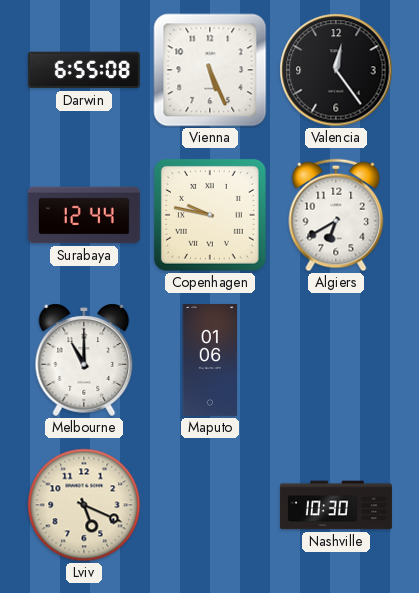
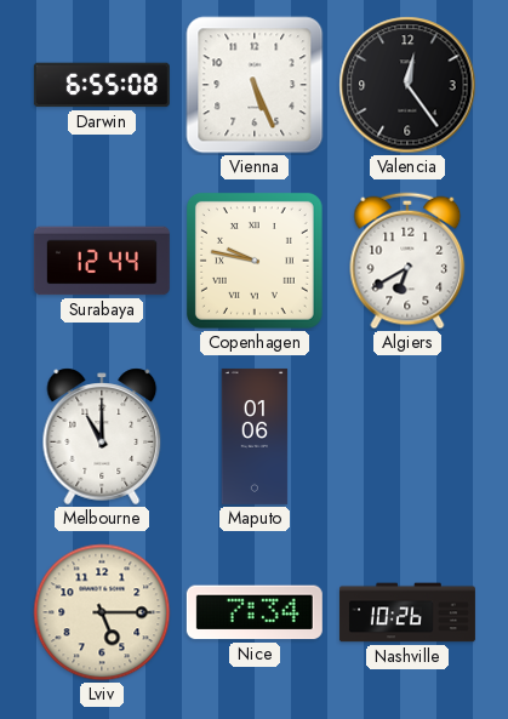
Lviv: 5:19 -> 5:15
Nice: none -> 7:34
Nashville: 10:30 -> 10:26
